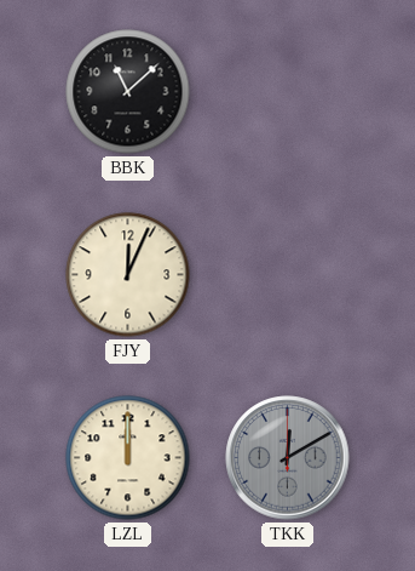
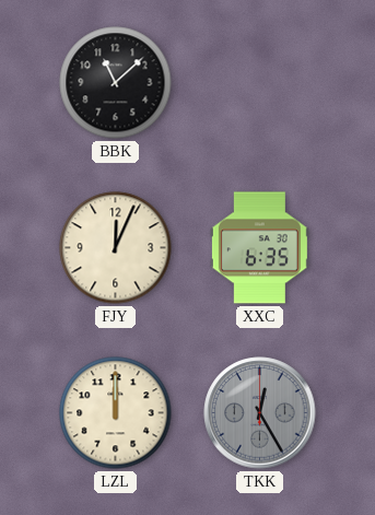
XXC: none -> 6:35
TKK: 12:10 -> 12:25
